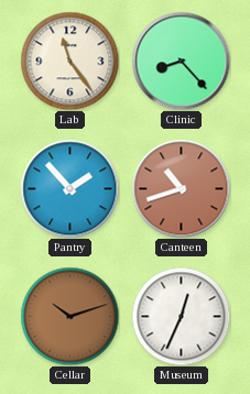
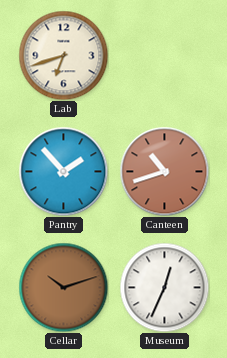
Lab: 11:24 -> 6:42
Clinic: 8:23 -> none
